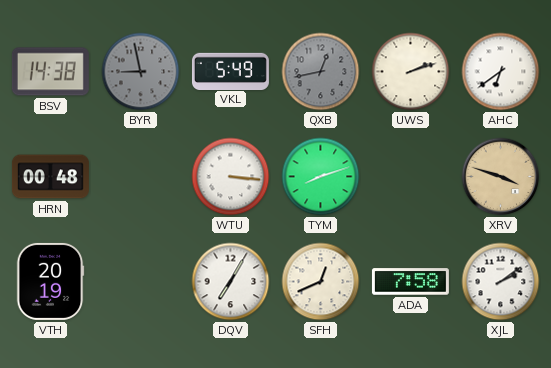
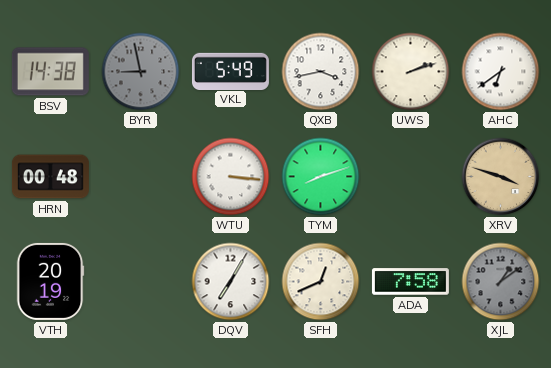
QXB: 12:43 -> 3:43
QXB dial: grey -> white
XJL: 2:09 -> 1:09
XJL dial: white -> grey
